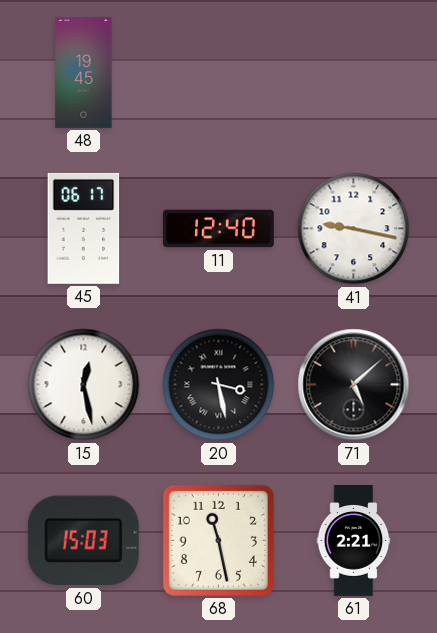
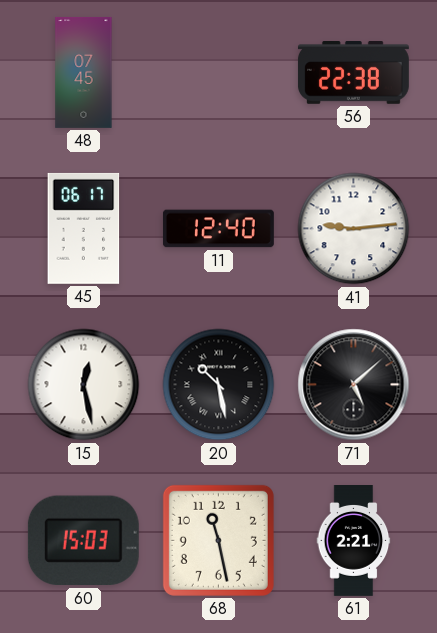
48: 19:45 -> 07:45
56: none -> 22:38
41: 9:17 -> 9:14
20: 3:28 -> 10:28
